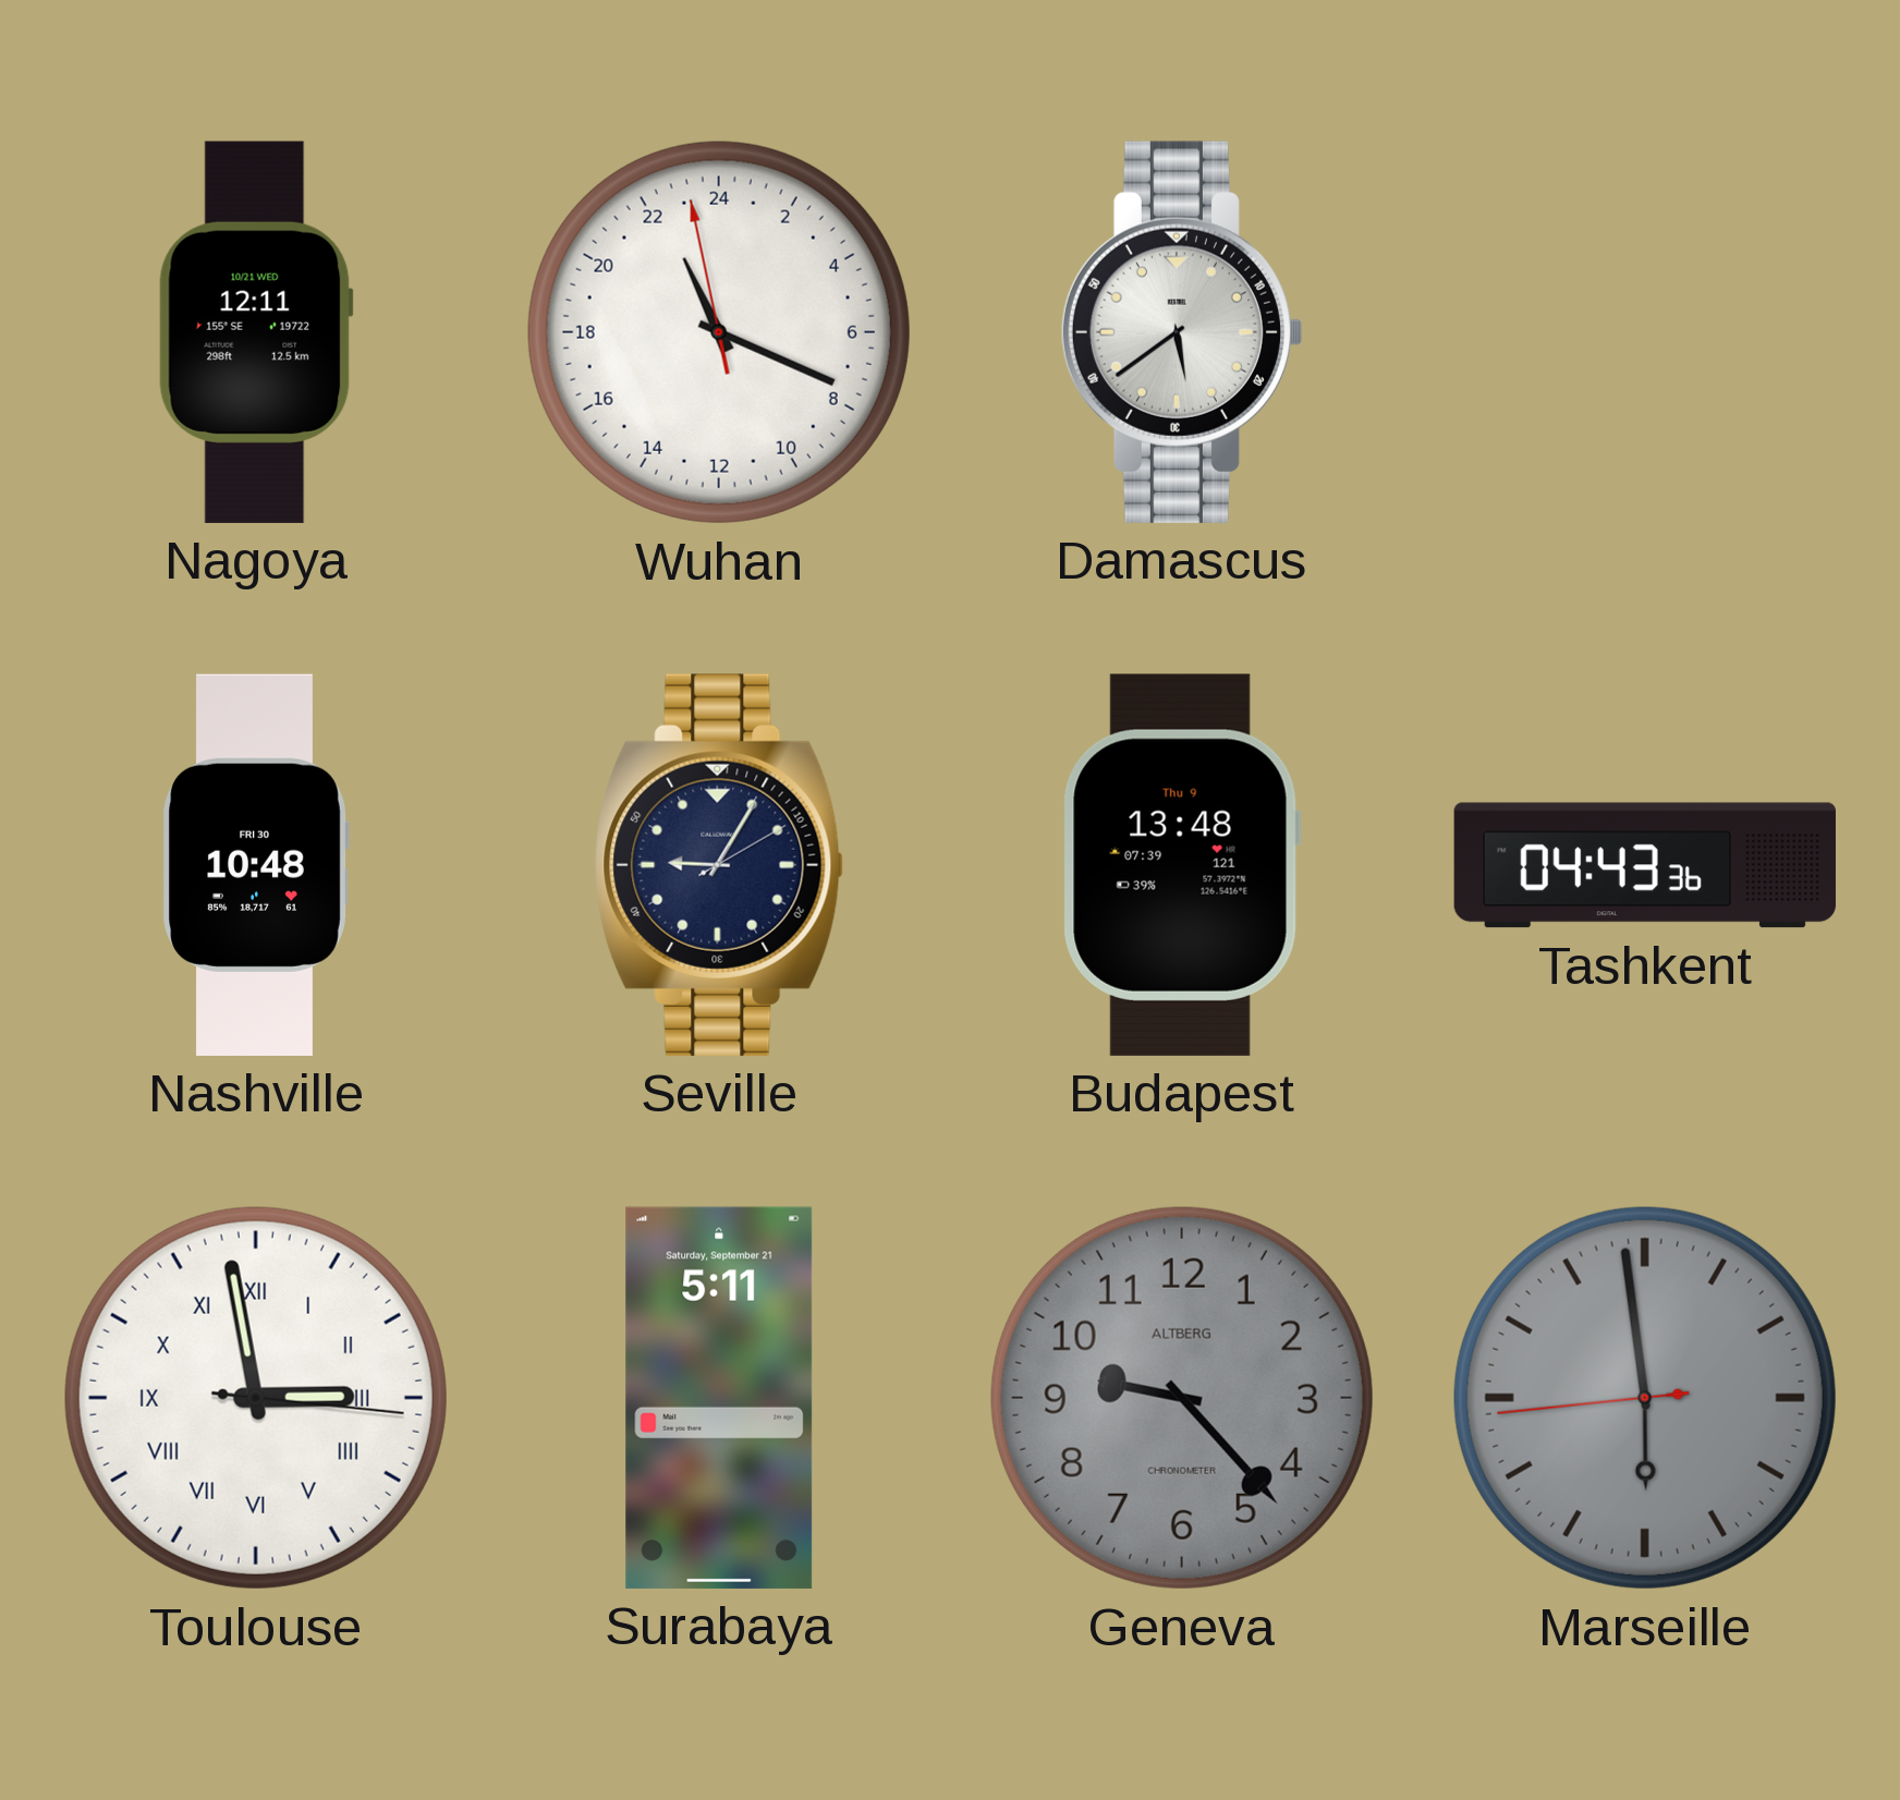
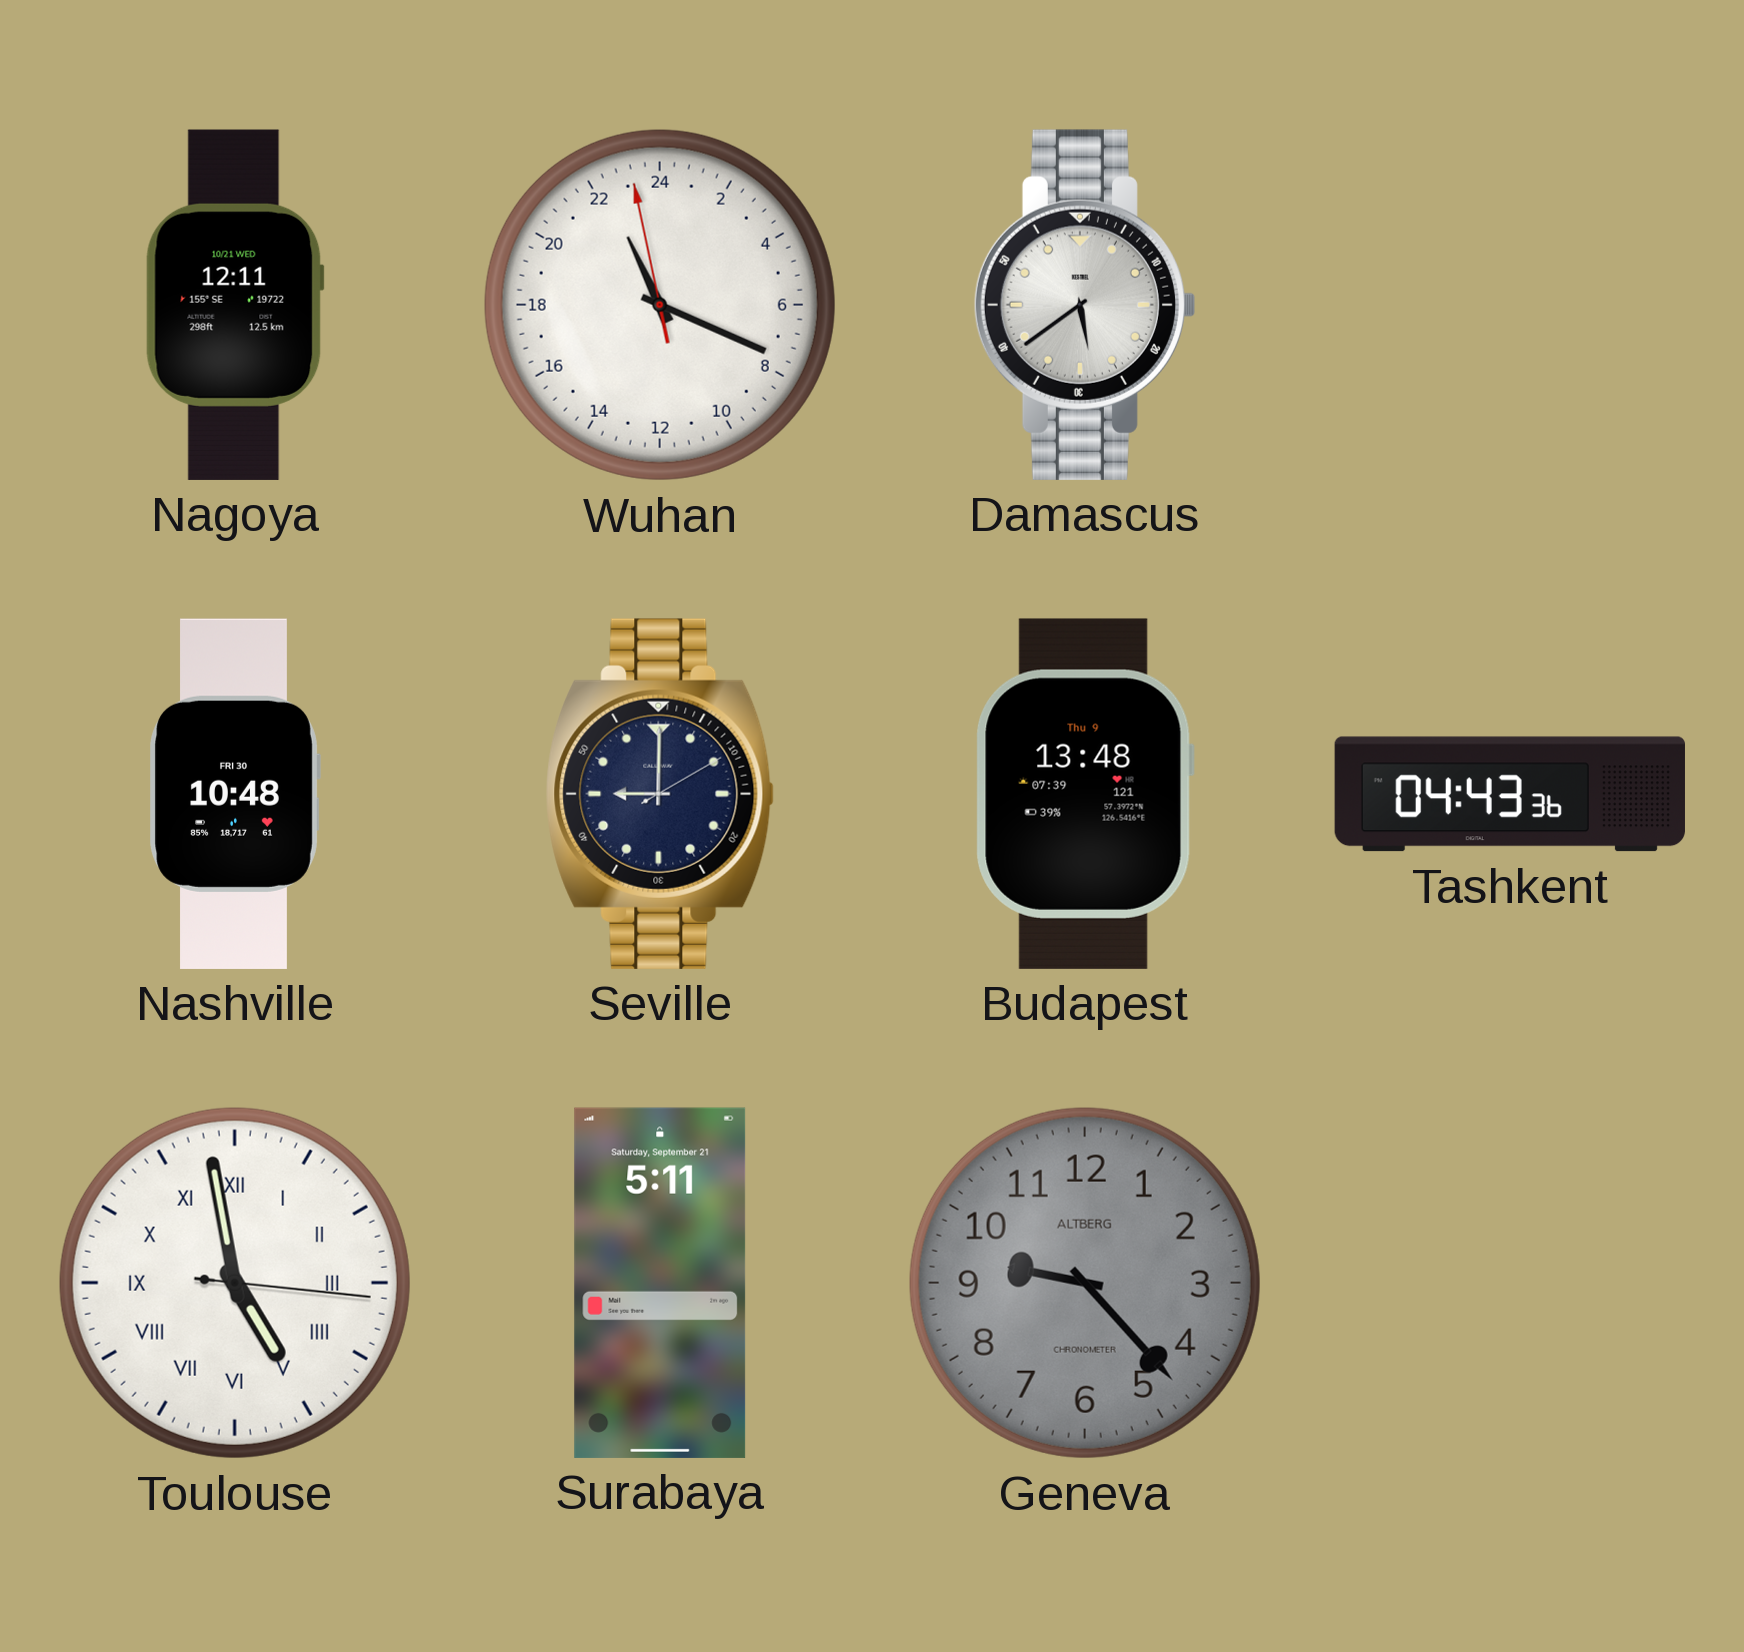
Seville: 9:05 -> 9:00
Toulouse: 2:58 -> 4:58
Marseille: 5:58 -> none
